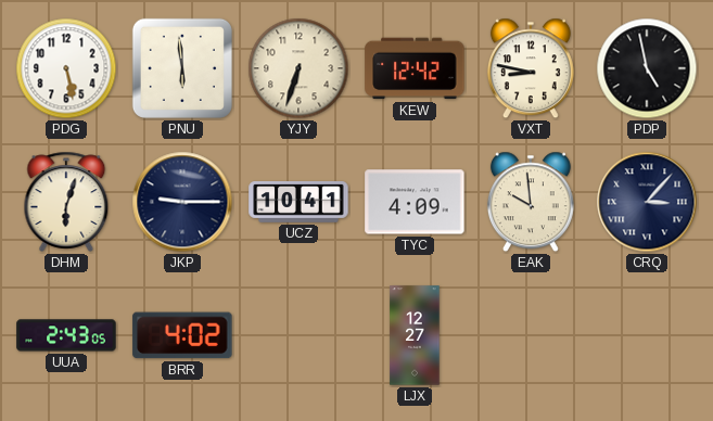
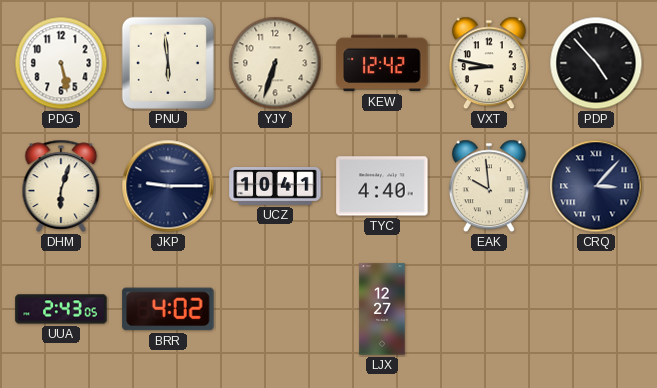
PDP: 4:58 -> 4:53
TYC: 4:09 -> 4:40
